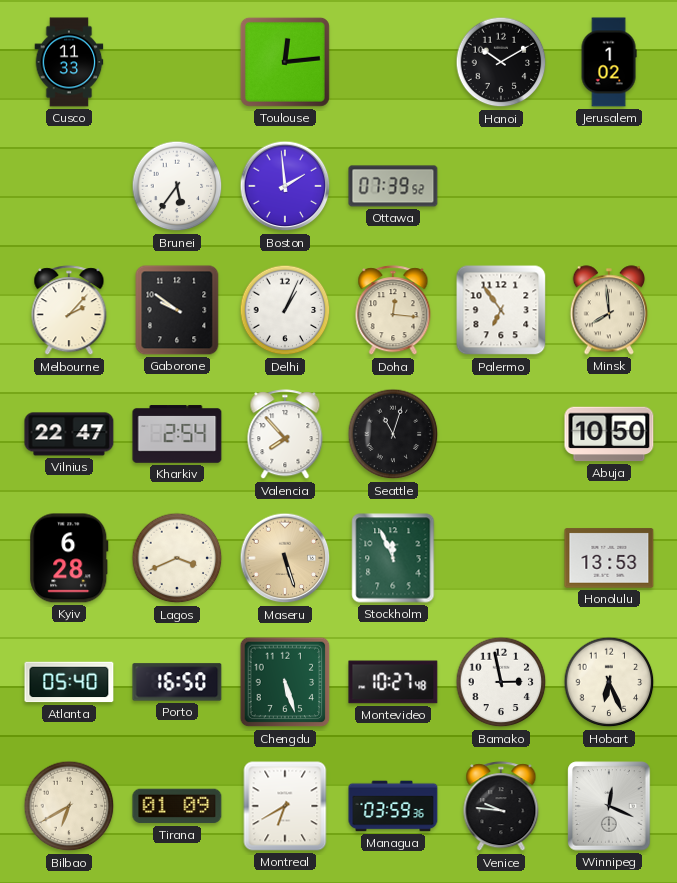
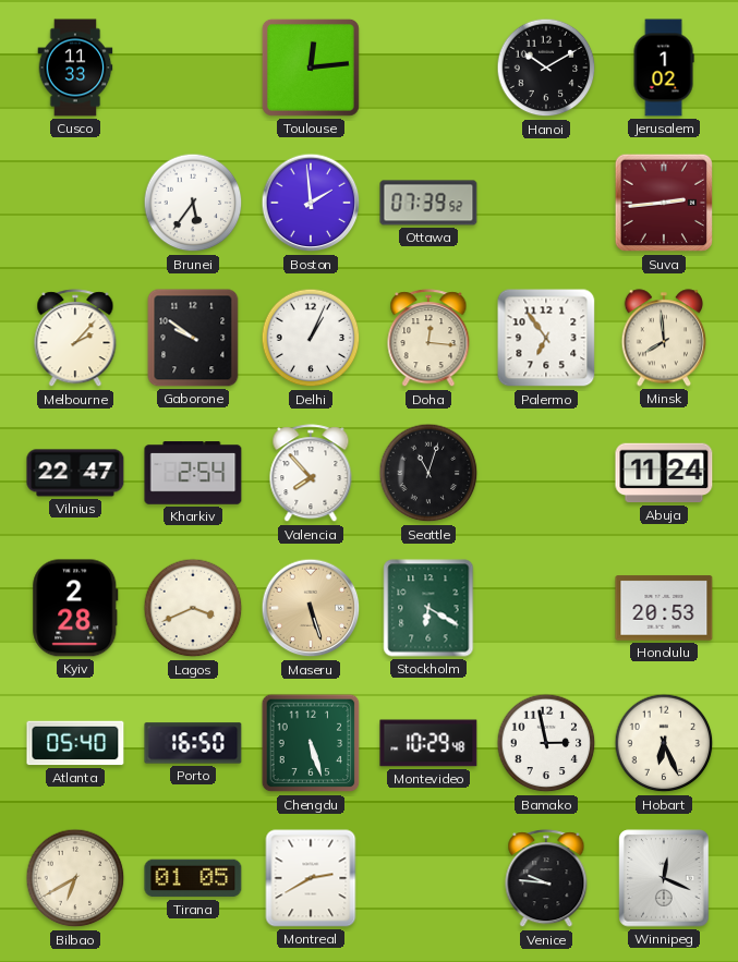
Suva: none -> 2:44
Abuja: 10:50 -> 11:24
Kyiv: 6:28 -> 2:28
Stockholm: 11:56 -> 6:20
Honolulu: 13:53 -> 20:53
Montevideo: 10:27 -> 10:29
Tirana: 01:09 -> 01:05
Montreal: 6:40 -> 2:40
Managua: 03:59 -> none
